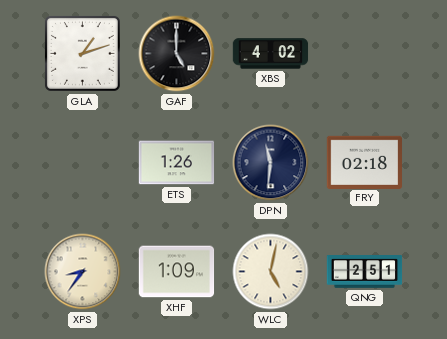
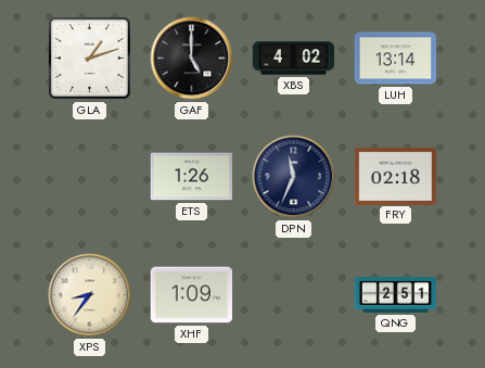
LUH: none -> 13:14
DPN: 11:31 -> 11:34
WLC: 5:02 -> none
